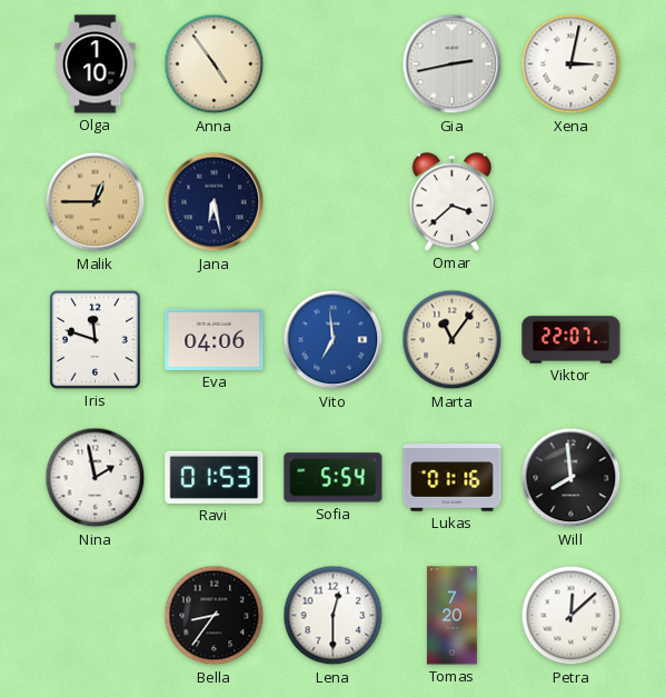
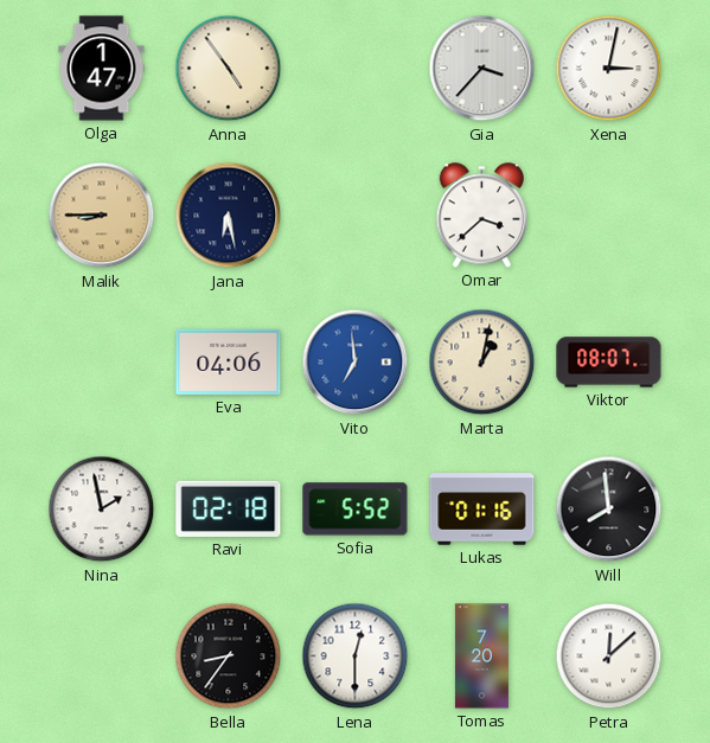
Olga: 1:10 -> 1:47
Gia: 2:43 -> 3:37
Malik: 12:45 -> 8:45
Iris: 11:48 -> none
Marta: 11:06 -> 1:02
Viktor: 22:07 -> 08:07
Ravi: 01:53 -> 02:18
Sofia: 5:54 -> 5:52
